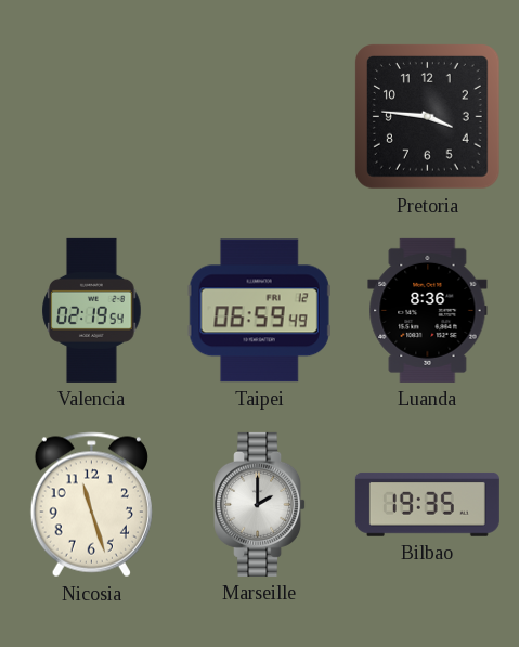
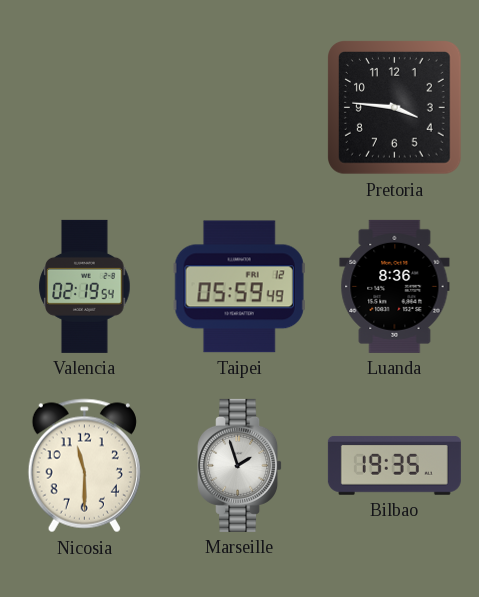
Taipei: 06:59 -> 05:59
Nicosia: 11:27 -> 11:30
Marseille: 2:00 -> 1:57
